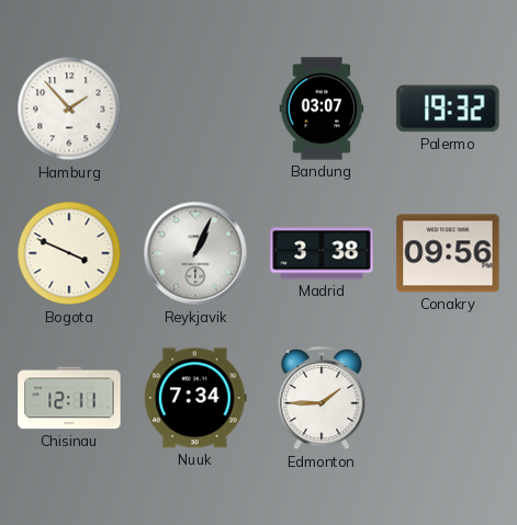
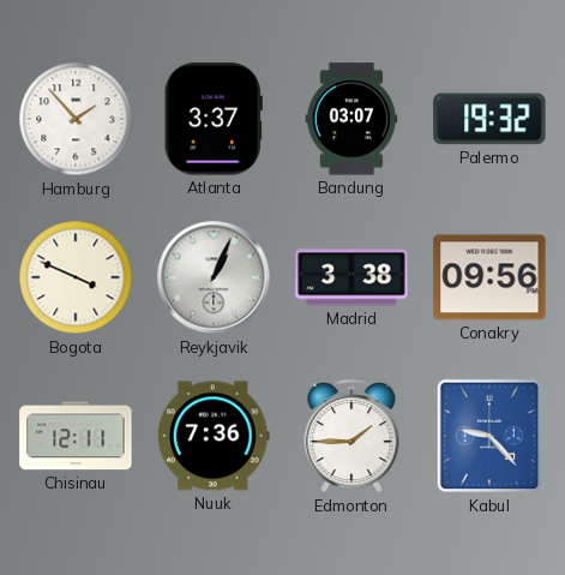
Atlanta: none -> 3:37
Nuuk: 7:34 -> 7:36
Kabul: none -> 9:23
